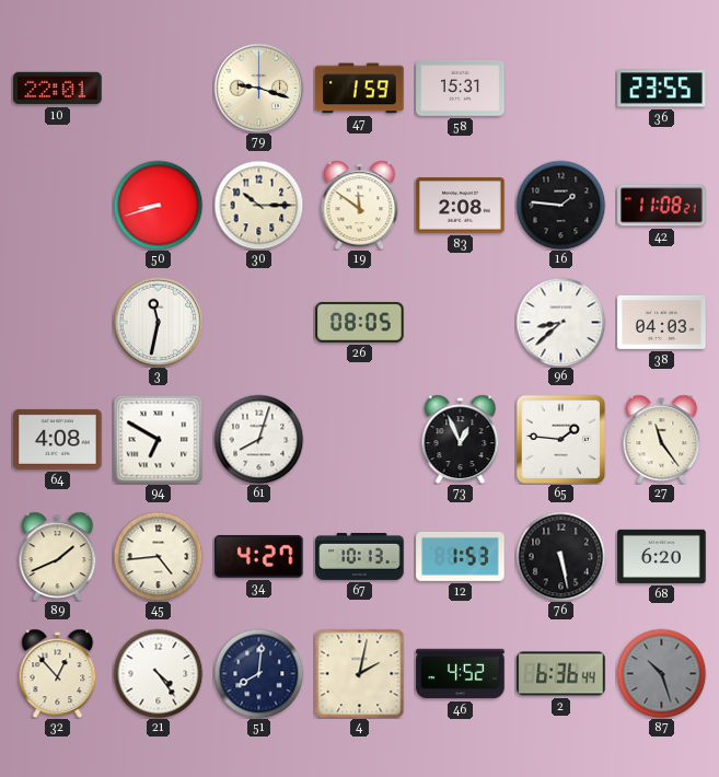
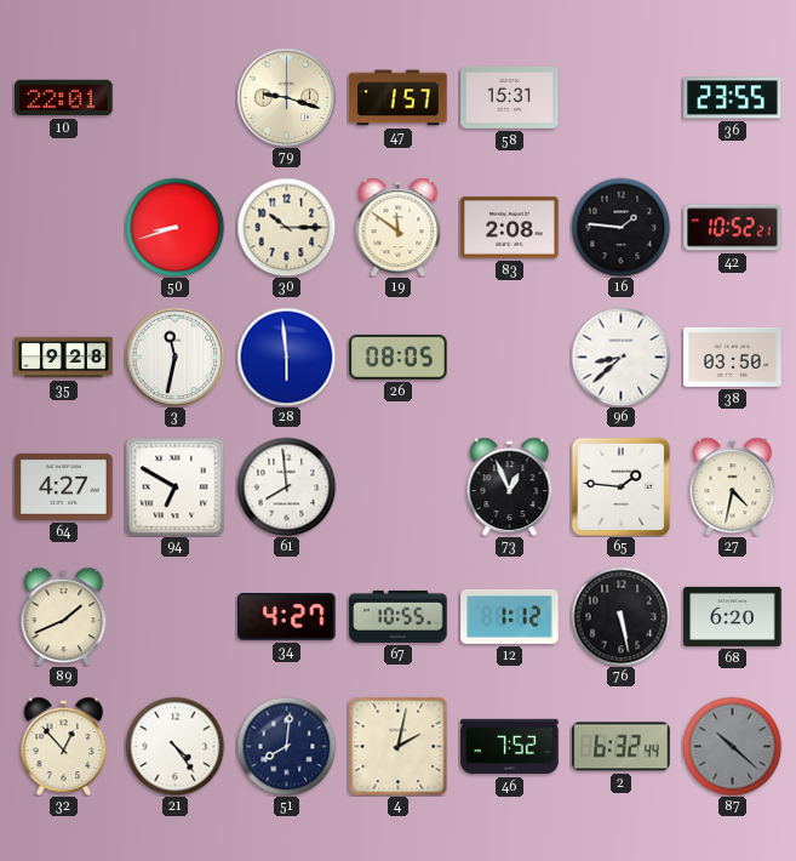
47: 1:59 -> 1:57
42: 11:08 -> 10:52
35: none -> 9:28
28: none -> 5:59
38: 04:03 -> 03:50
64: 4:08 -> 4:27
61: 8:03 -> 7:59
27: 11:24 -> 4:32
45: 4:44 -> none
67: 10:13 -> 10:55
12: 1:53 -> 1:12
46: 4:52 -> 7:52
2: 6:36 -> 6:32
87: 10:27 -> 10:22
